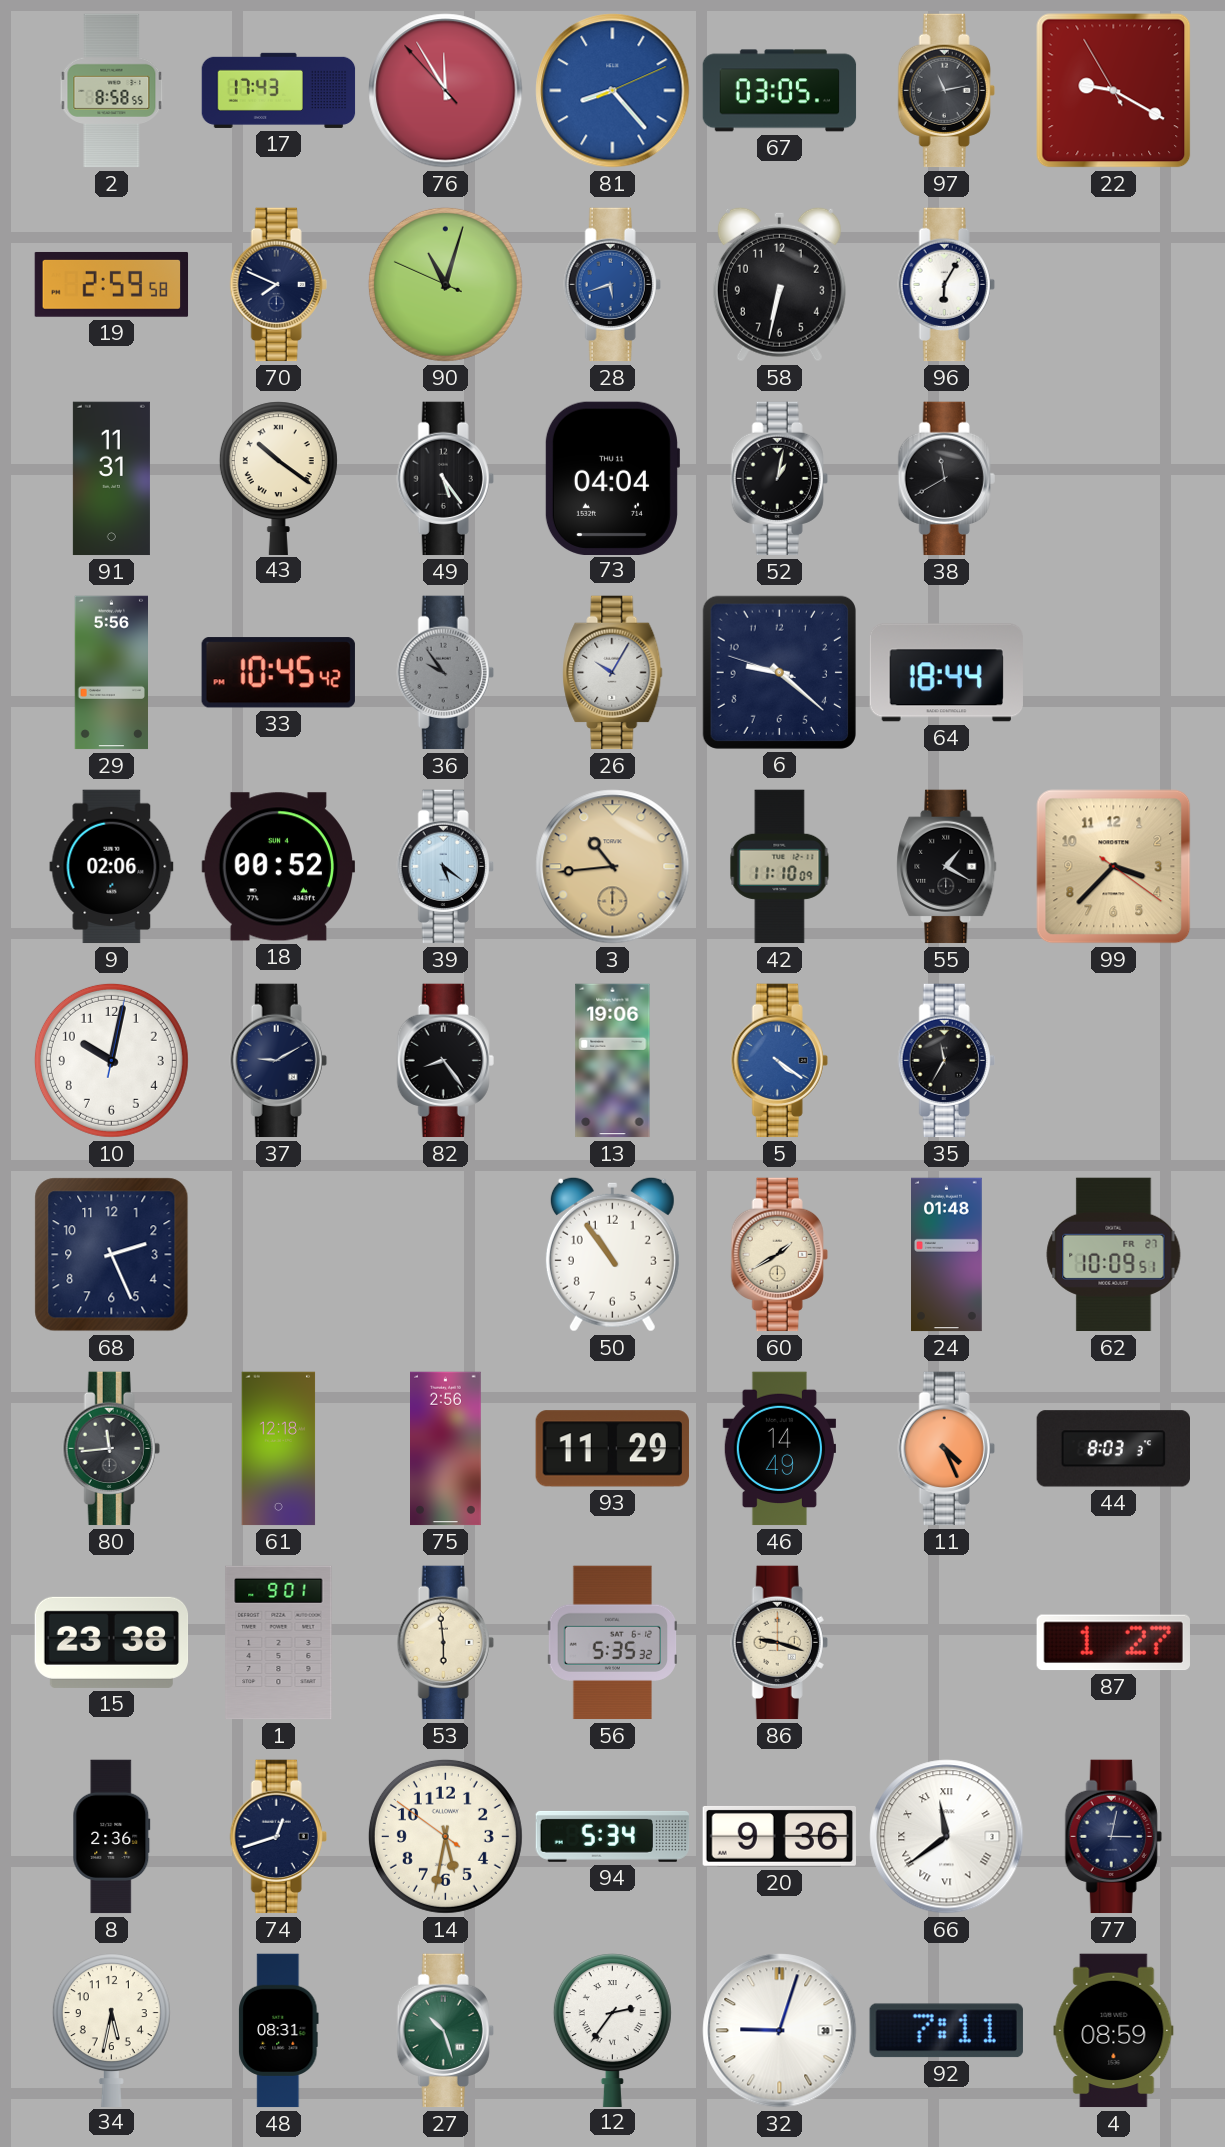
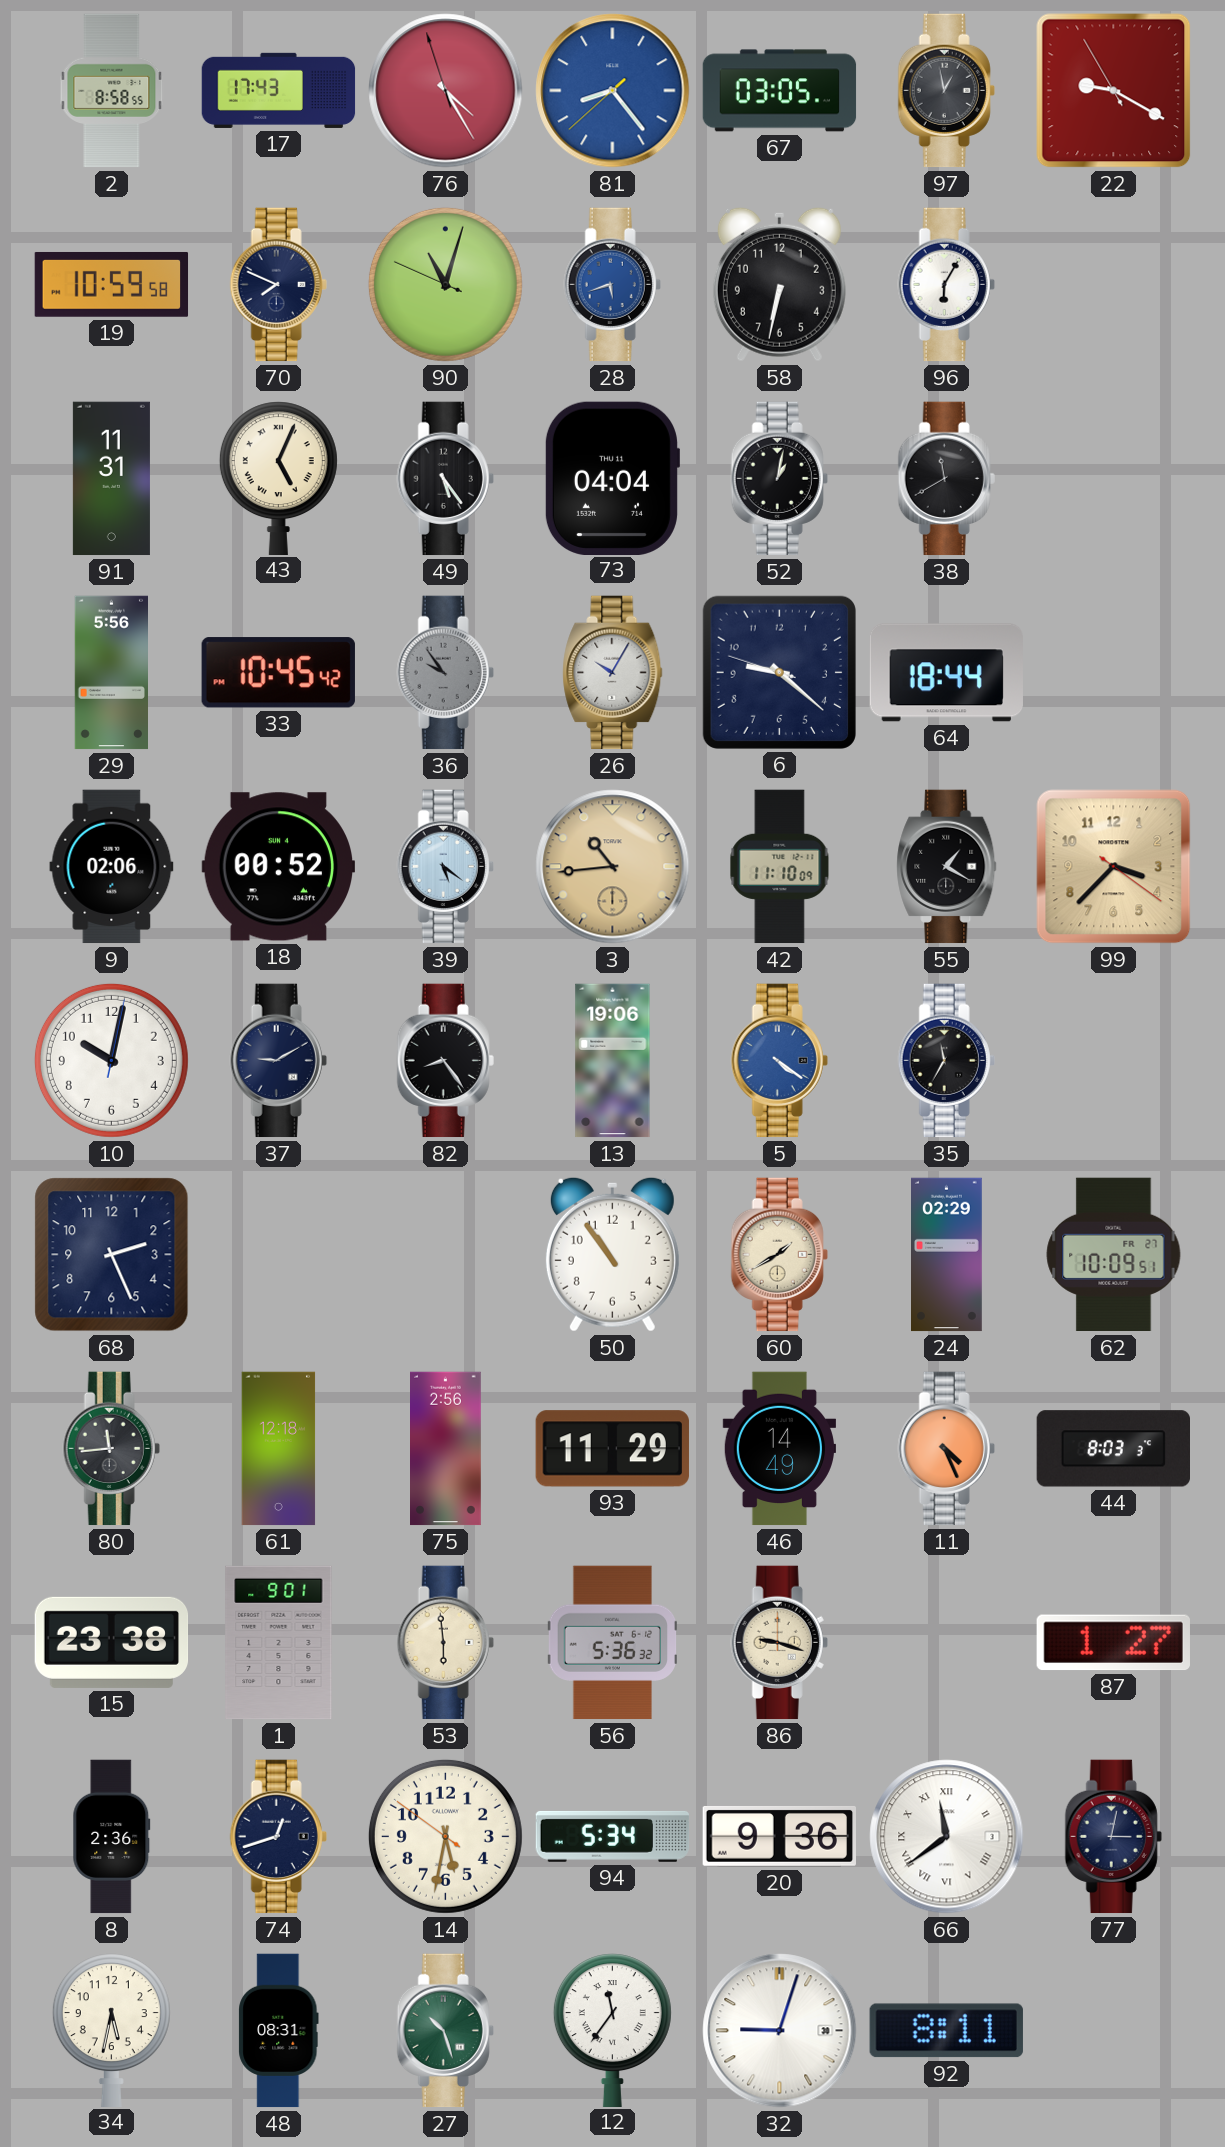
76: 11:54 -> 4:24
81: 8:23:11 -> 8:23:38
97: 11:13 -> 12:58
19: 2:59 -> 10:59
43: 10:21 -> 5:04
24: 01:48 -> 02:29
56: 5:35 -> 5:36
12: 2:36 -> 11:36
92: 7:11 -> 8:11
4: 08:59 -> none
